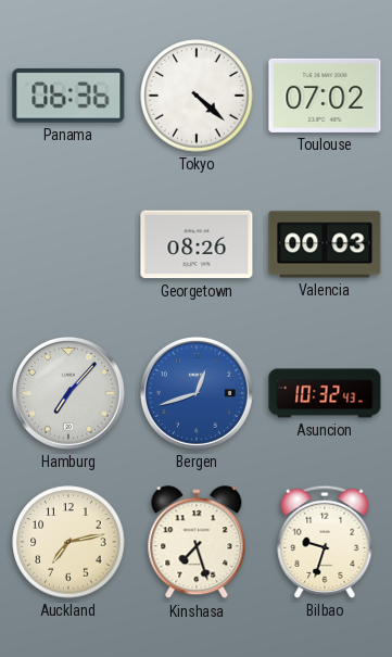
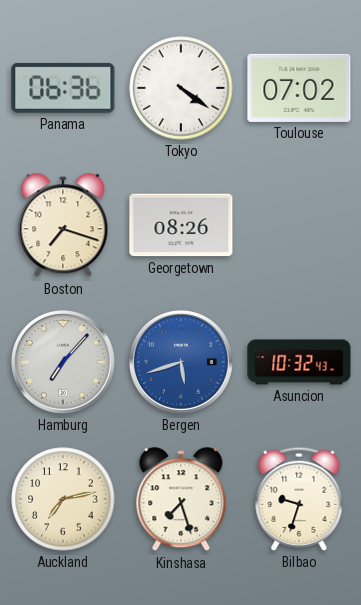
Tokyo: 4:22 -> 4:21
Boston: none -> 7:18
Valencia: 00:03 -> none
Bergen: 12:42 -> 5:42
